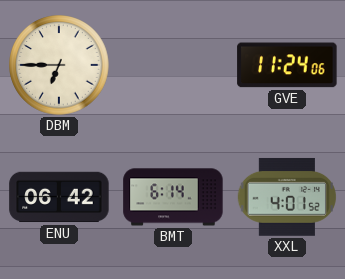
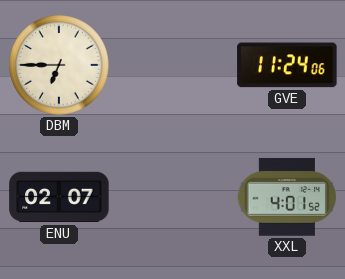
ENU: 06:42 -> 02:07
BMT: 6:14 -> none
